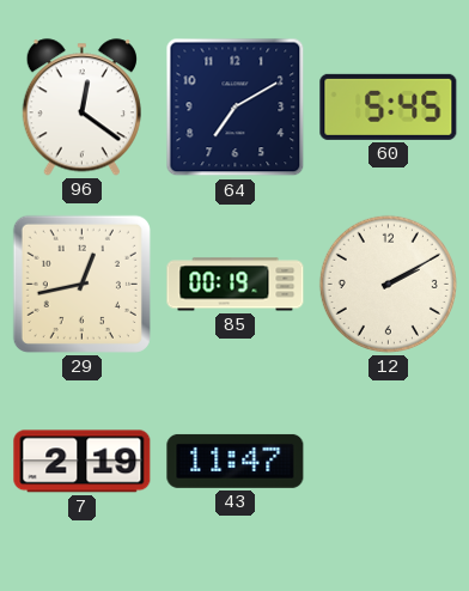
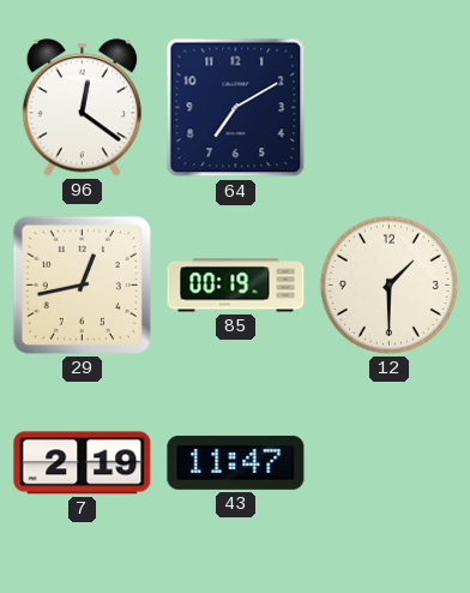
60: 5:45 -> none
12: 2:10 -> 1:30
